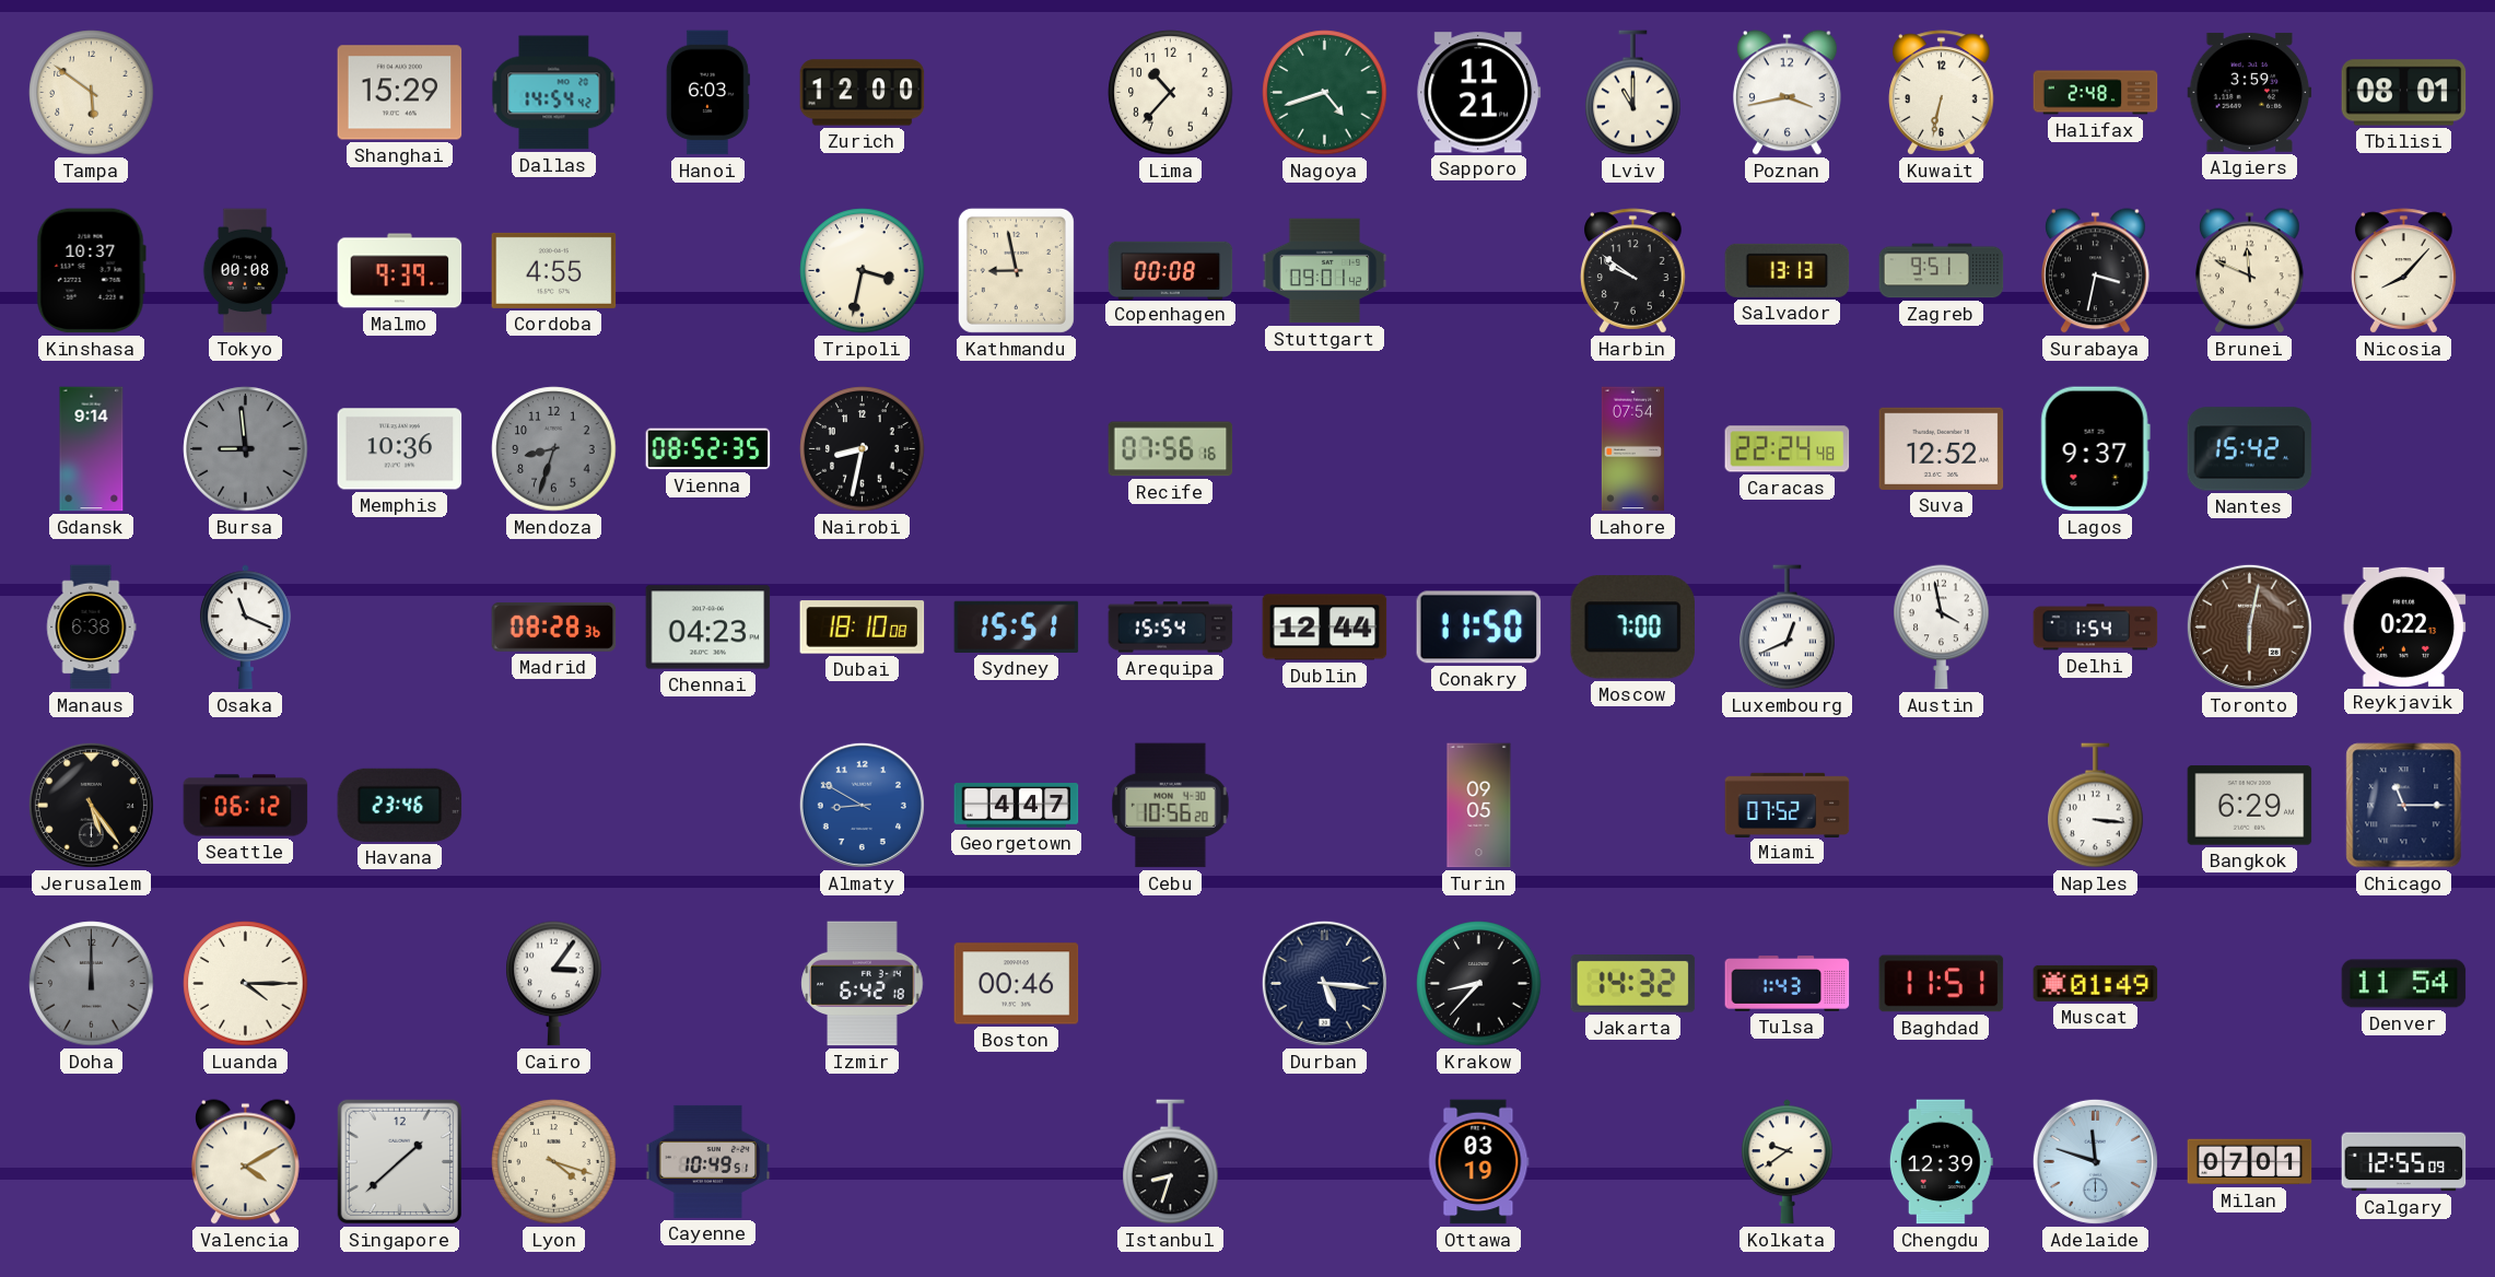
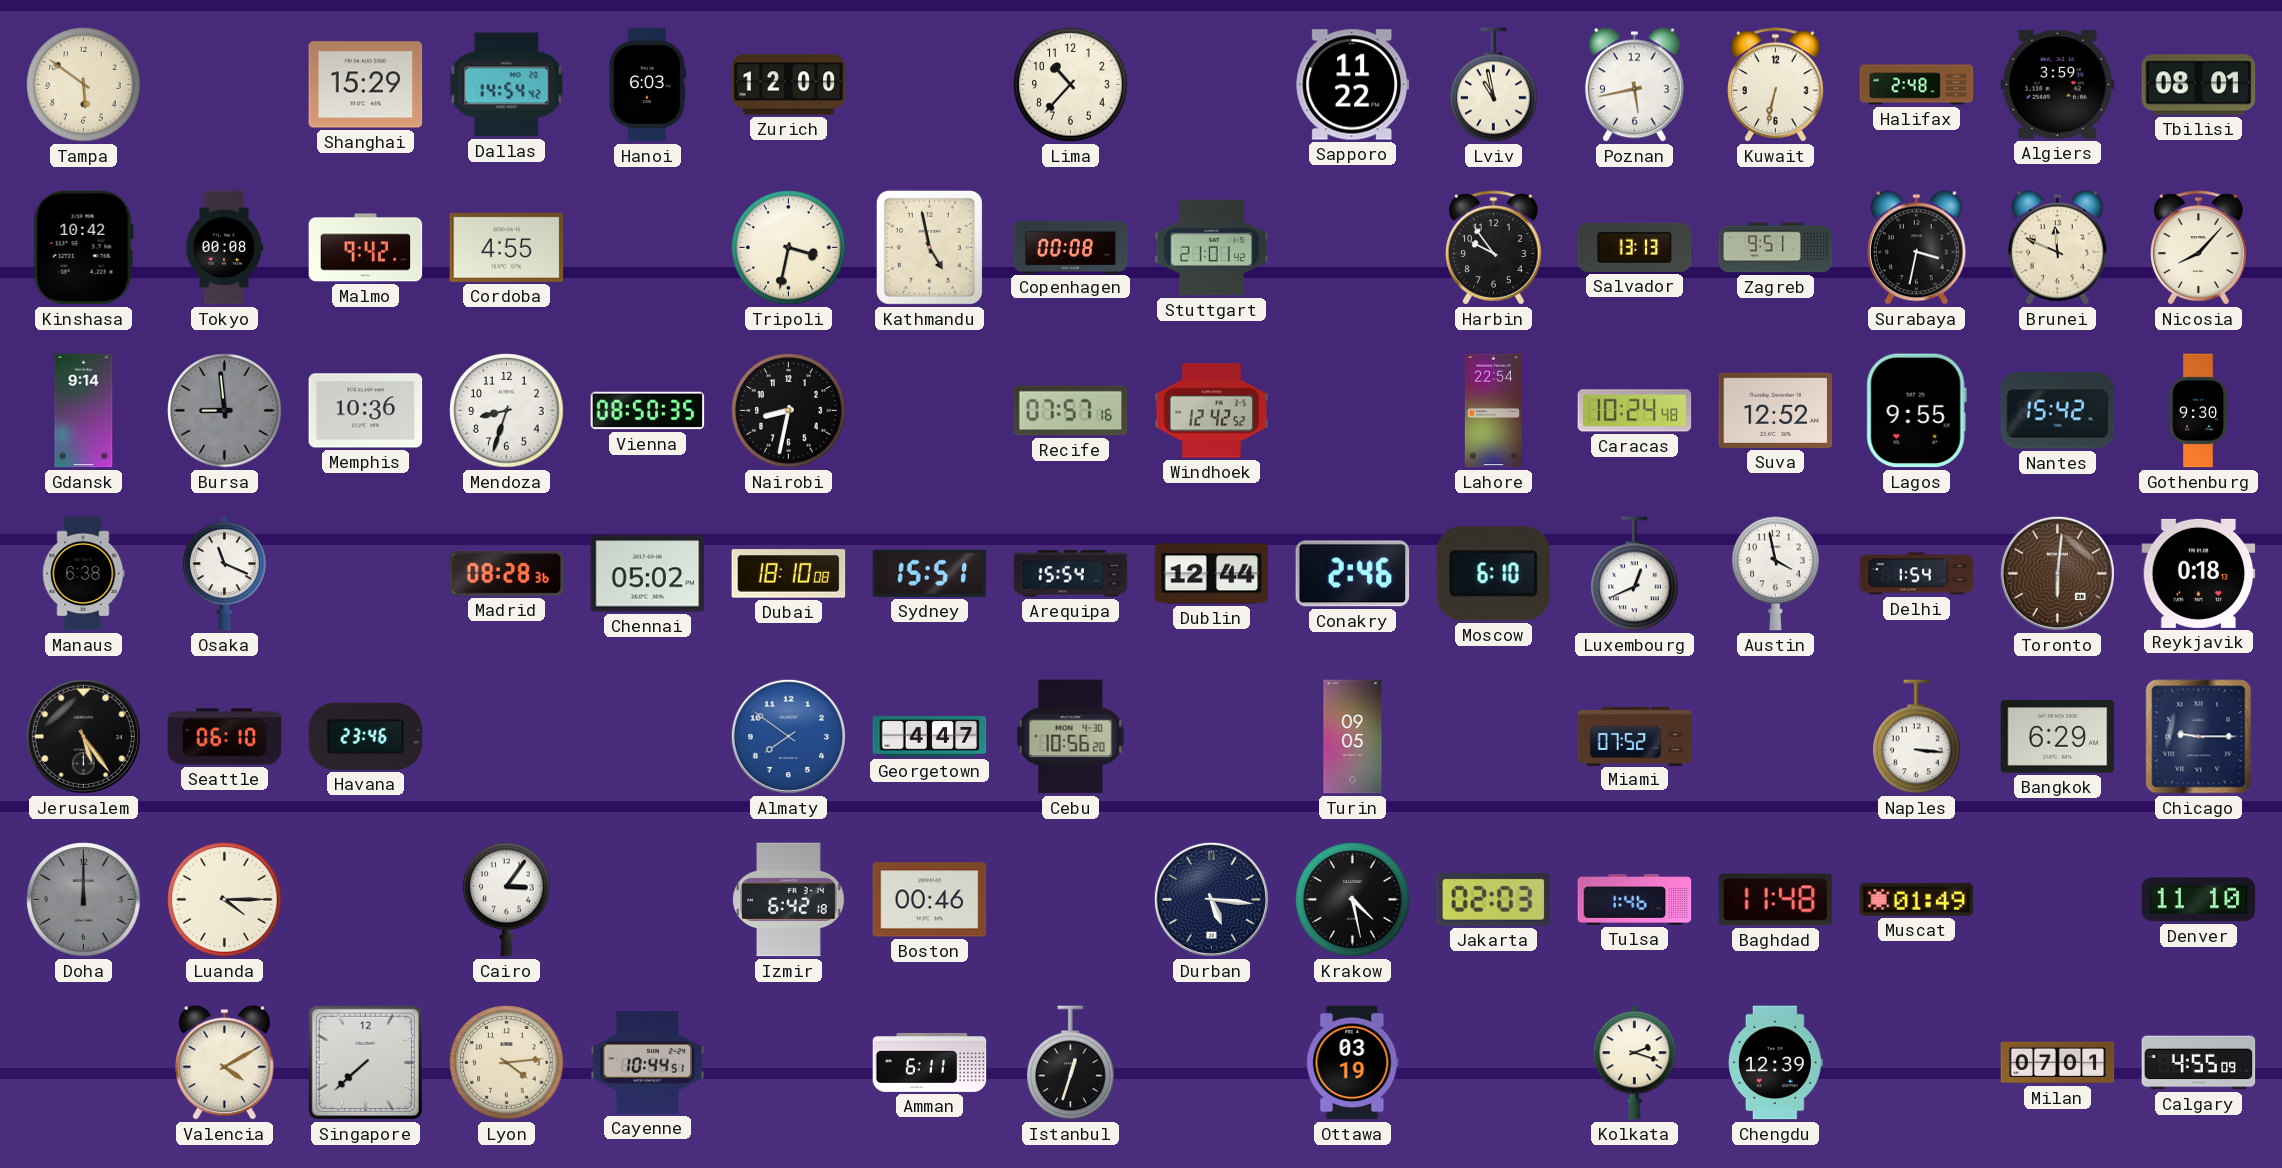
Nagoya: 4:42 -> none
Sapporo: 11:21 -> 11:22
Lviv: 11:00 -> 10:58
Poznan: 3:43 -> 5:43
Kinshasa: 10:37 -> 10:42
Malmo: 9:39 -> 9:42
Kathmandu: 8:58 -> 4:58
Stuttgart: 09:01 -> 21:01
Harbin: 9:51 -> 9:54
Mendoza dial: grey -> white
Vienna: 08:52 -> 08:50
Recife: 07:56 -> 07:57
Windhoek: none -> 12:42
Lahore: 07:54 -> 22:54
Caracas: 22:24 -> 10:24
Lagos: 9:37 -> 9:55
Gothenburg: none -> 9:30
Chennai: 04:23 -> 05:02
Conakry: 11:50 -> 2:46
Moscow: 7:00 -> 6:10
Toronto: 6:02 -> 6:01
Reykjavik: 0:22 -> 0:18
Seattle: 06:12 -> 06:10
Almaty: 8:50 -> 7:51
Chicago: 11:15 -> 9:15
Krakow: 8:37 -> 4:28
Jakarta: 14:32 -> 02:03
Tulsa: 1:43 -> 1:46
Baghdad: 11:51 -> 11:48
Denver: 11:54 -> 11:10
Singapore: 1:38 -> 7:38
Lyon: 4:18 -> 4:14
Cayenne: 10:49 -> 10:44
Amman: none -> 6:11
Istanbul: 8:33 -> 12:33
Kolkata: 9:39 -> 2:18
Adelaide: 11:48 -> none
Calgary: 12:55 -> 4:55
